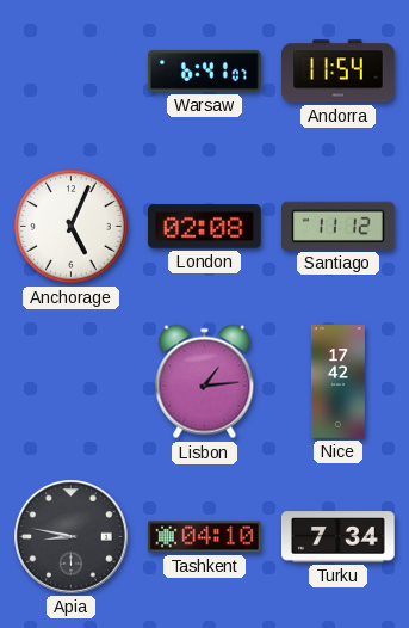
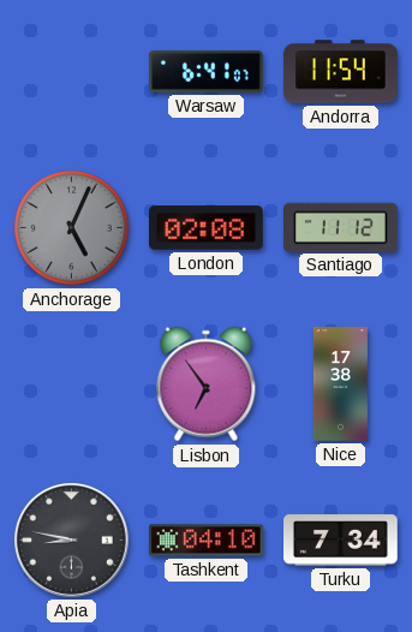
Anchorage dial: white -> grey
Lisbon: 1:14 -> 6:54
Nice: 17:42 -> 17:38
